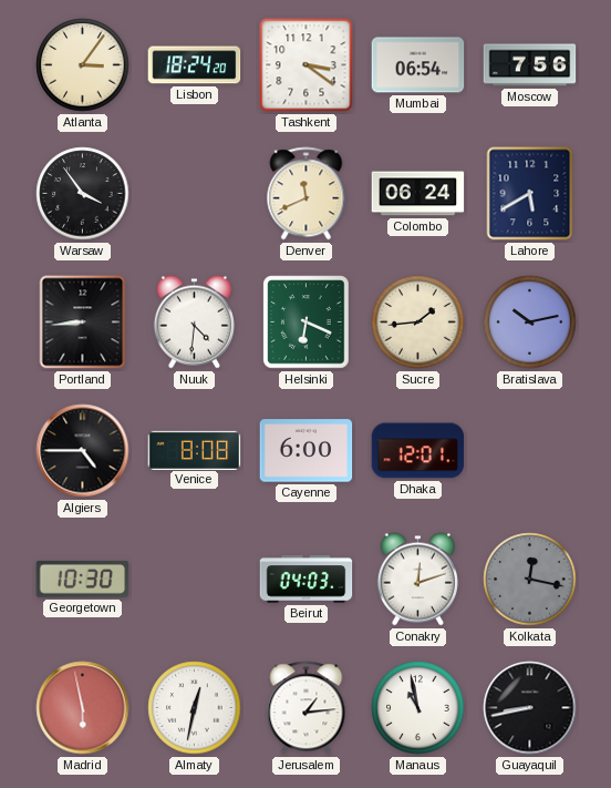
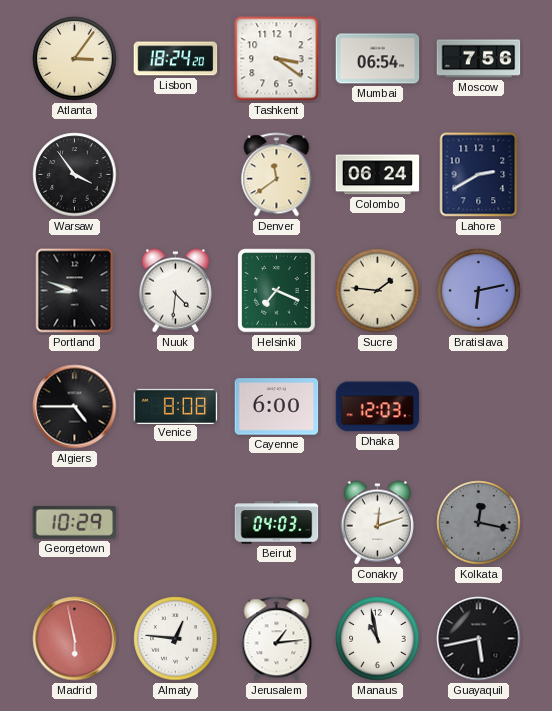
Denver: 11:41 -> 11:39
Lahore: 5:40 -> 2:40
Portland: 8:44 -> 8:48
Helsinki: 6:19 -> 7:19
Sucre: 1:44 -> 1:46
Bratislava: 10:13 -> 6:13
Dhaka: 12:01 -> 12:03
Georgetown: 10:30 -> 10:29
Almaty: 12:32 -> 12:46
Guayaquil: 8:43 -> 5:43
